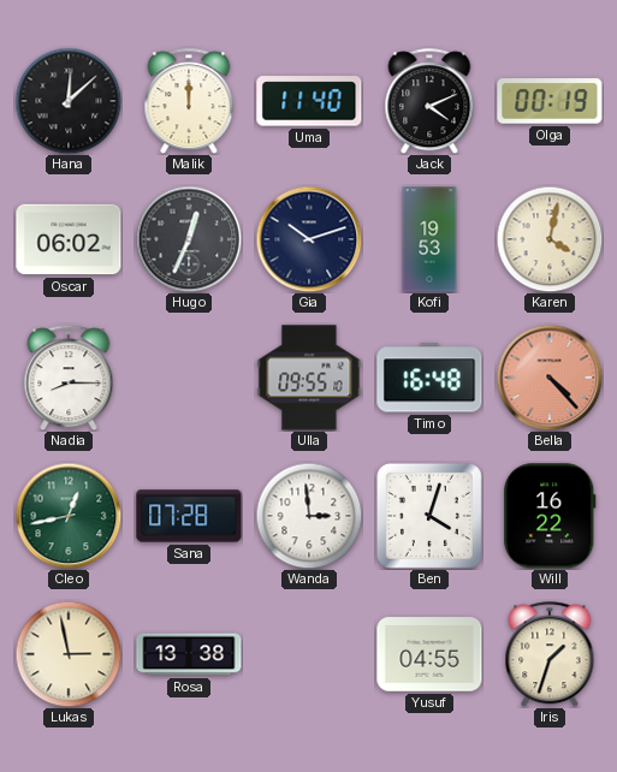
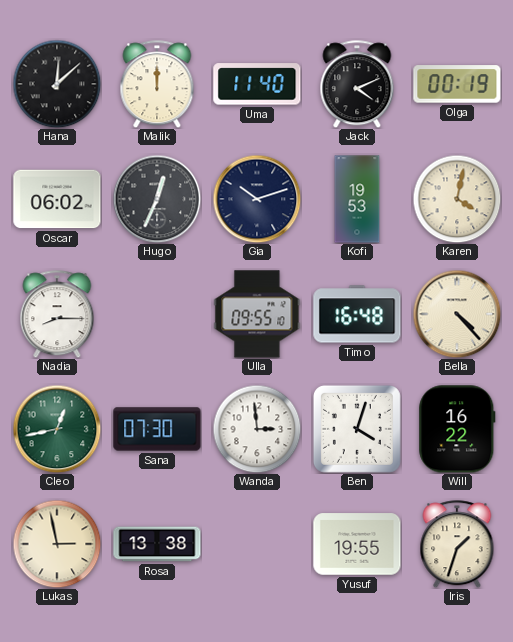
Bella dial: salmon -> cream
Sana: 07:28 -> 07:30
Yusuf: 04:55 -> 19:55
